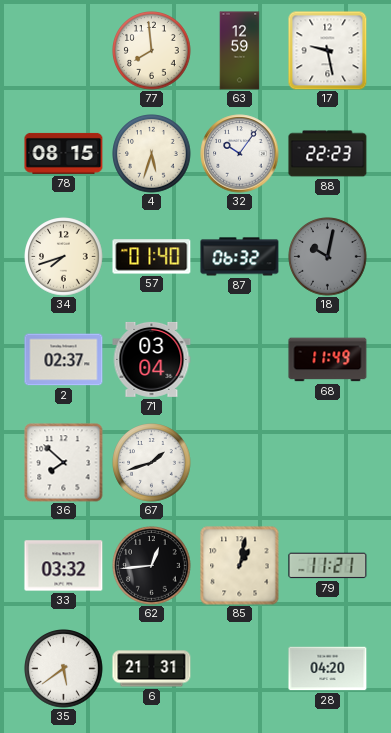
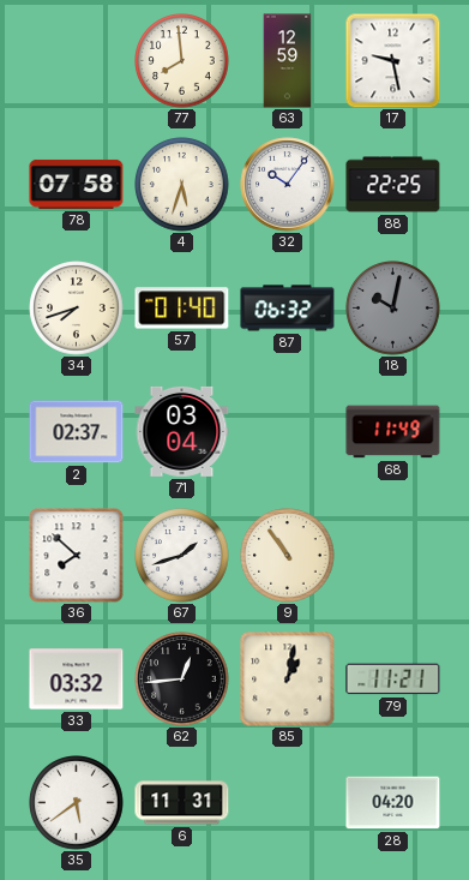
78: 08:15 -> 07:58
88: 22:23 -> 22:25
9: none -> 10:54
6: 21:31 -> 11:31
